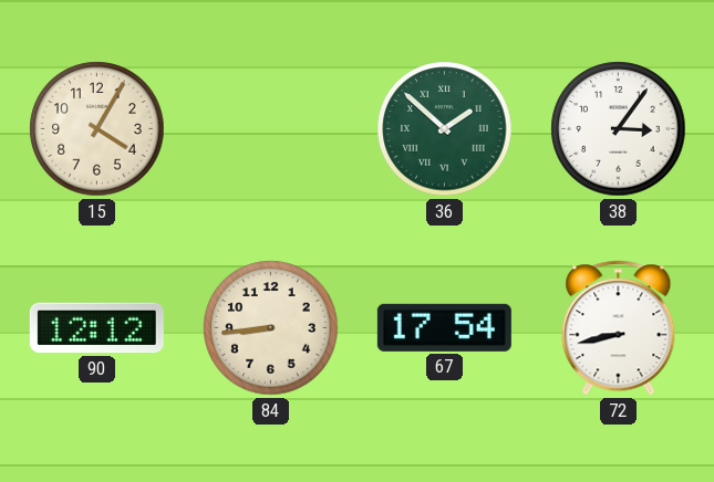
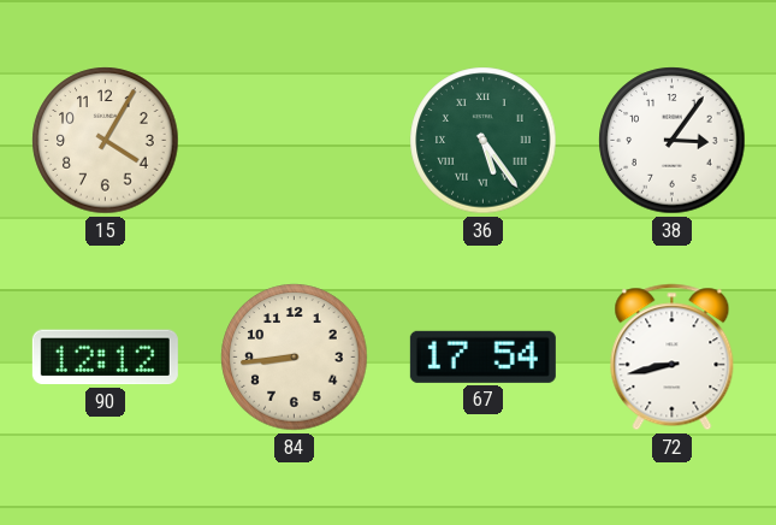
36: 1:52 -> 5:24
